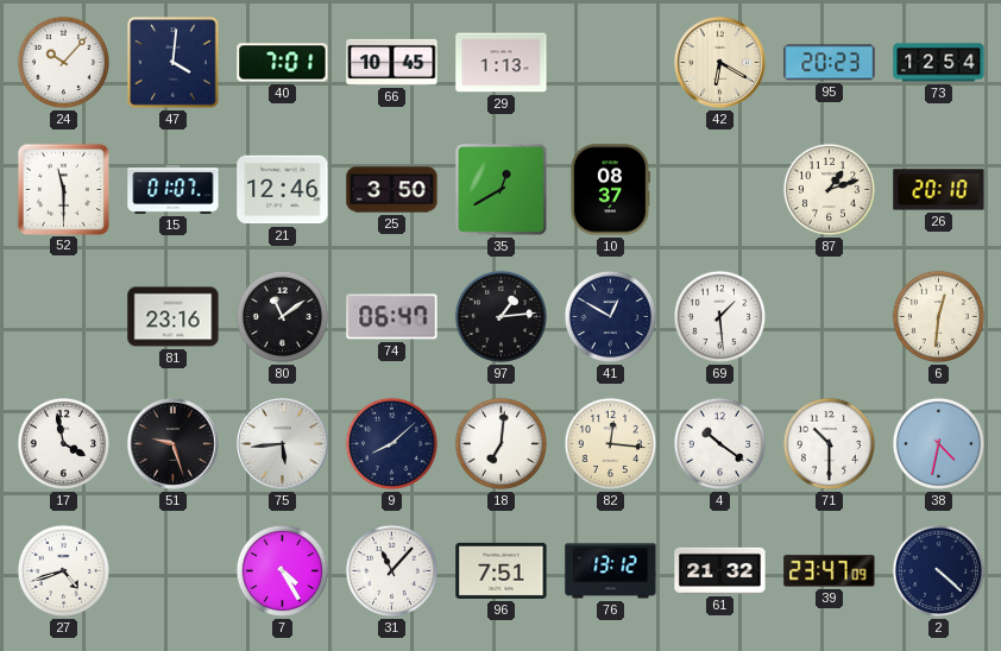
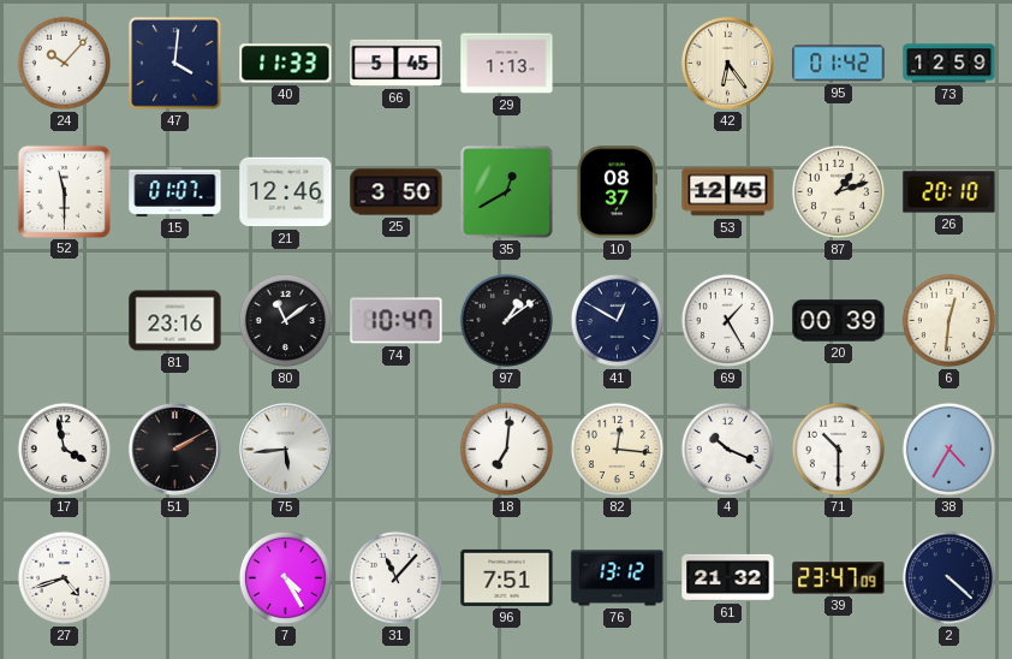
40: 7:01 -> 11:33
66: 10:45 -> 5:45
42: 6:20 -> 6:24
95: 20:23 -> 01:42
73: 12:54 -> 12:59
53: none -> 12:45
74: 06:47 -> 10:47
97: 1:14 -> 1:09
69: 1:29 -> 1:25
20: none -> 00:39
51: 9:27 -> 2:10
9: 8:08 -> none
4: 10:21 -> 10:19
38: 4:32 -> 4:35
